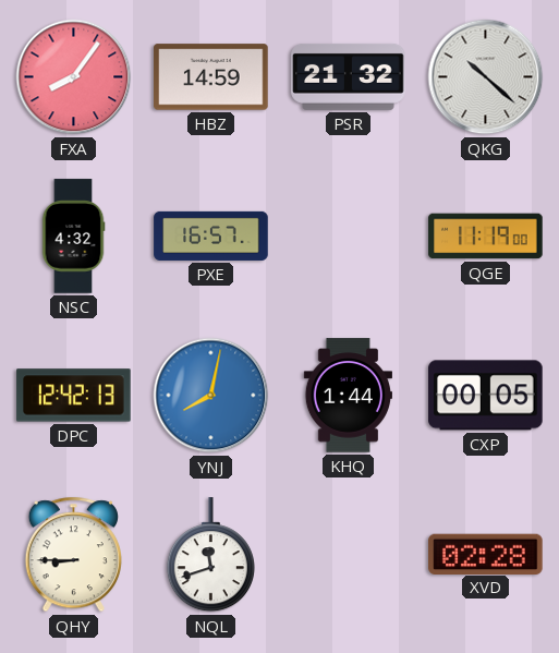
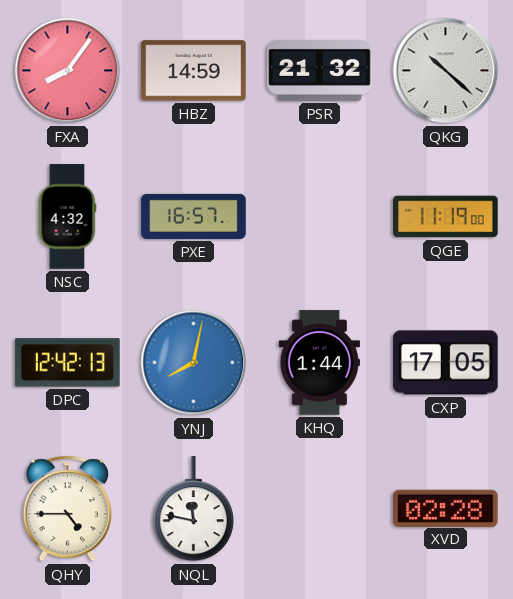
CXP: 00:05 -> 17:05
QHY: 8:45 -> 4:45
NQL: 11:42 -> 11:47
